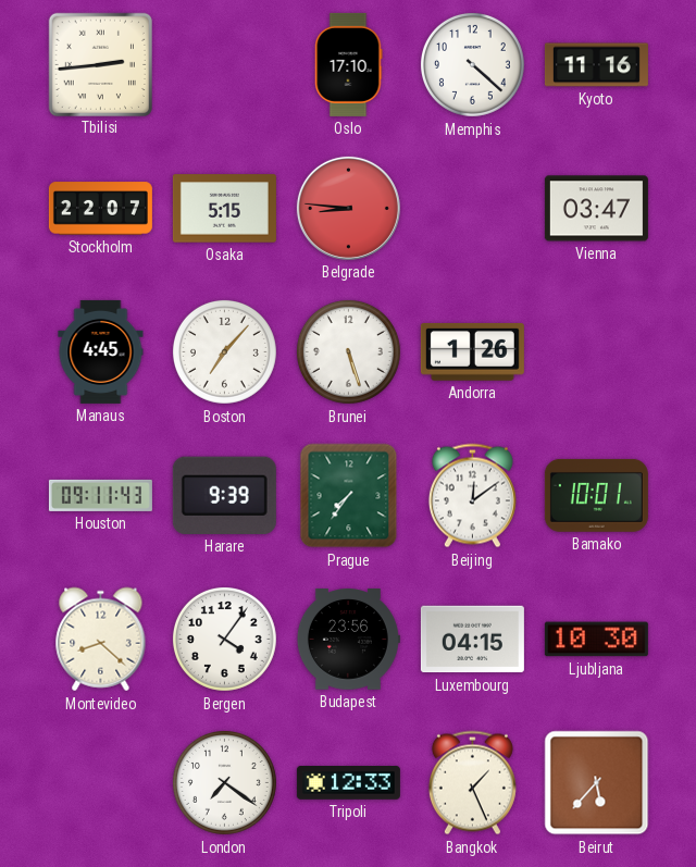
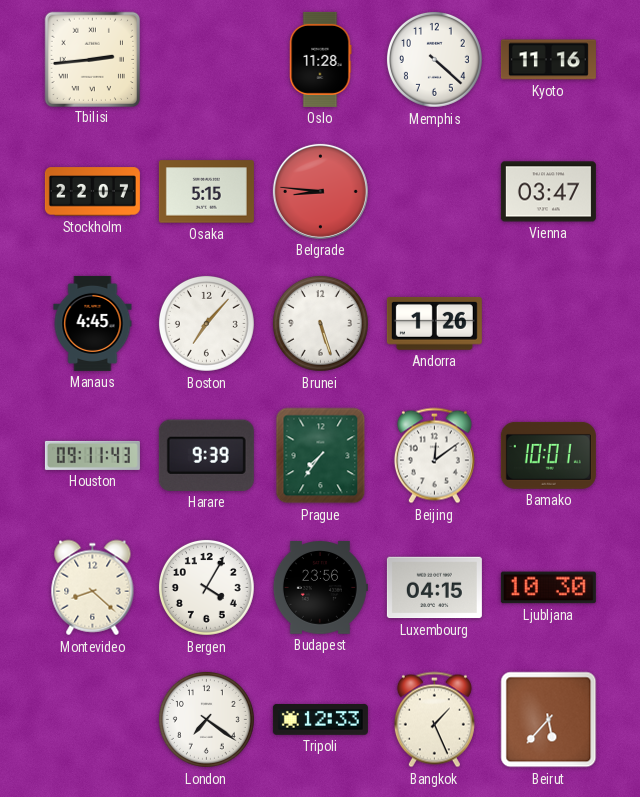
Oslo: 17:10 -> 11:28
Bergen: 4:06 -> 4:05
